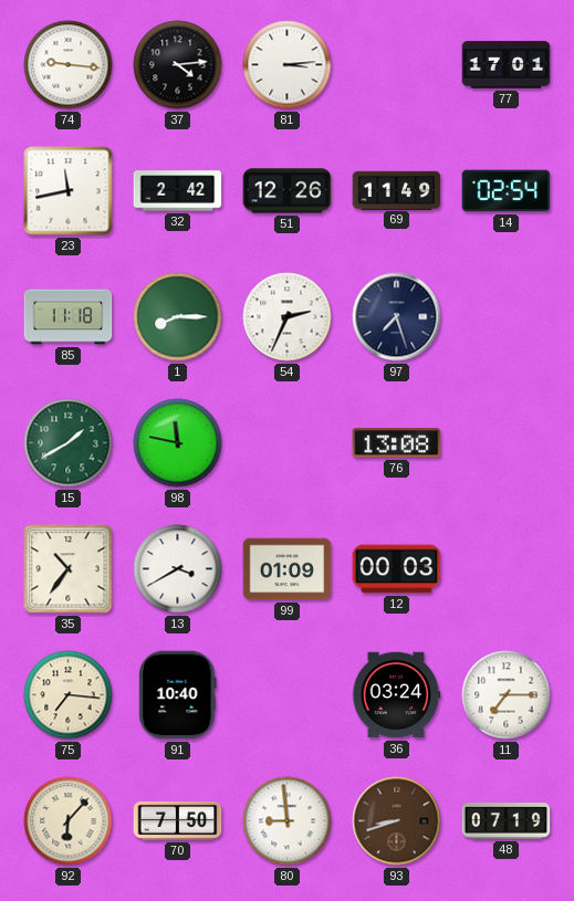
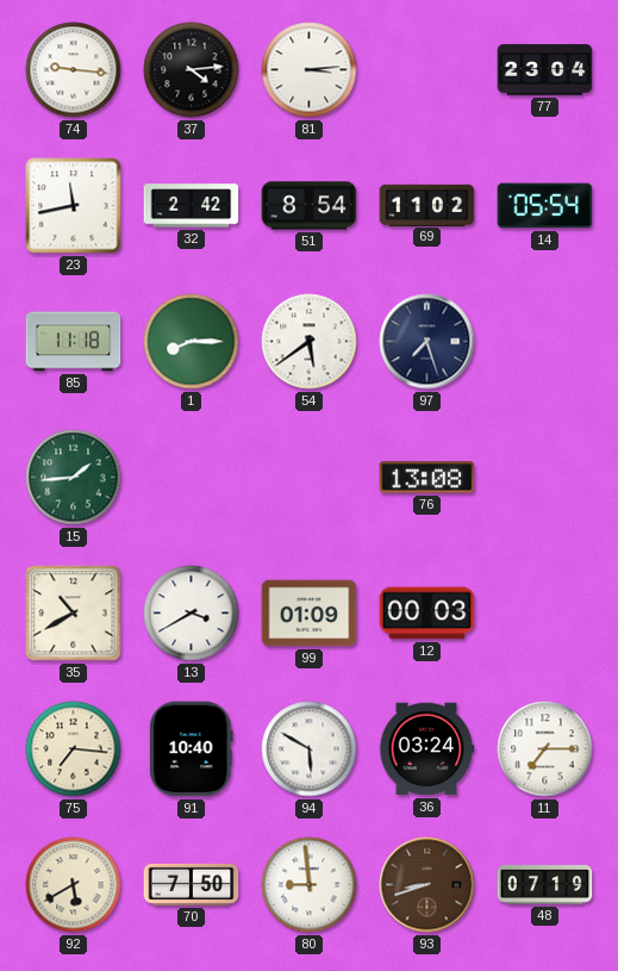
77: 17:01 -> 23:04
51: 12:26 -> 8:54
69: 11:49 -> 11:02
14: 02:54 -> 05:54
54: 2:34 -> 5:39
15: 1:40 -> 1:44
98: 11:47 -> none
35: 10:36 -> 10:40
94: none -> 5:50
92: 6:07 -> 5:40
